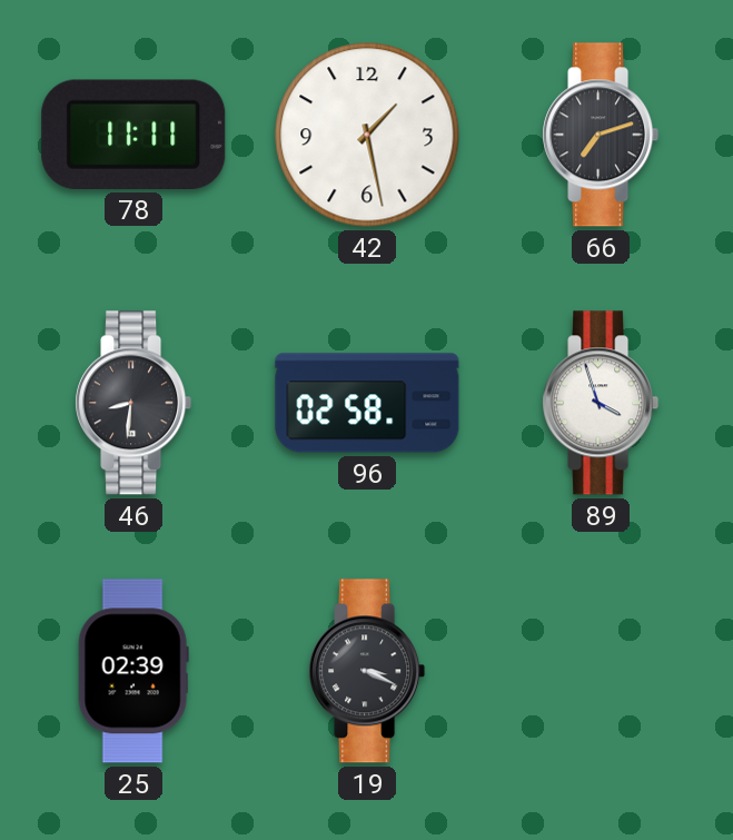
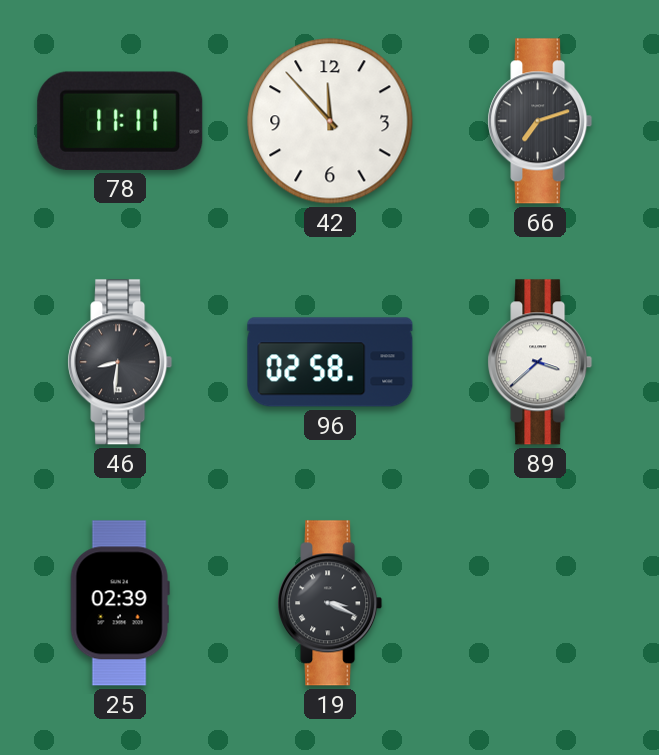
42: 1:28 -> 11:53
89: 3:57 -> 3:38
